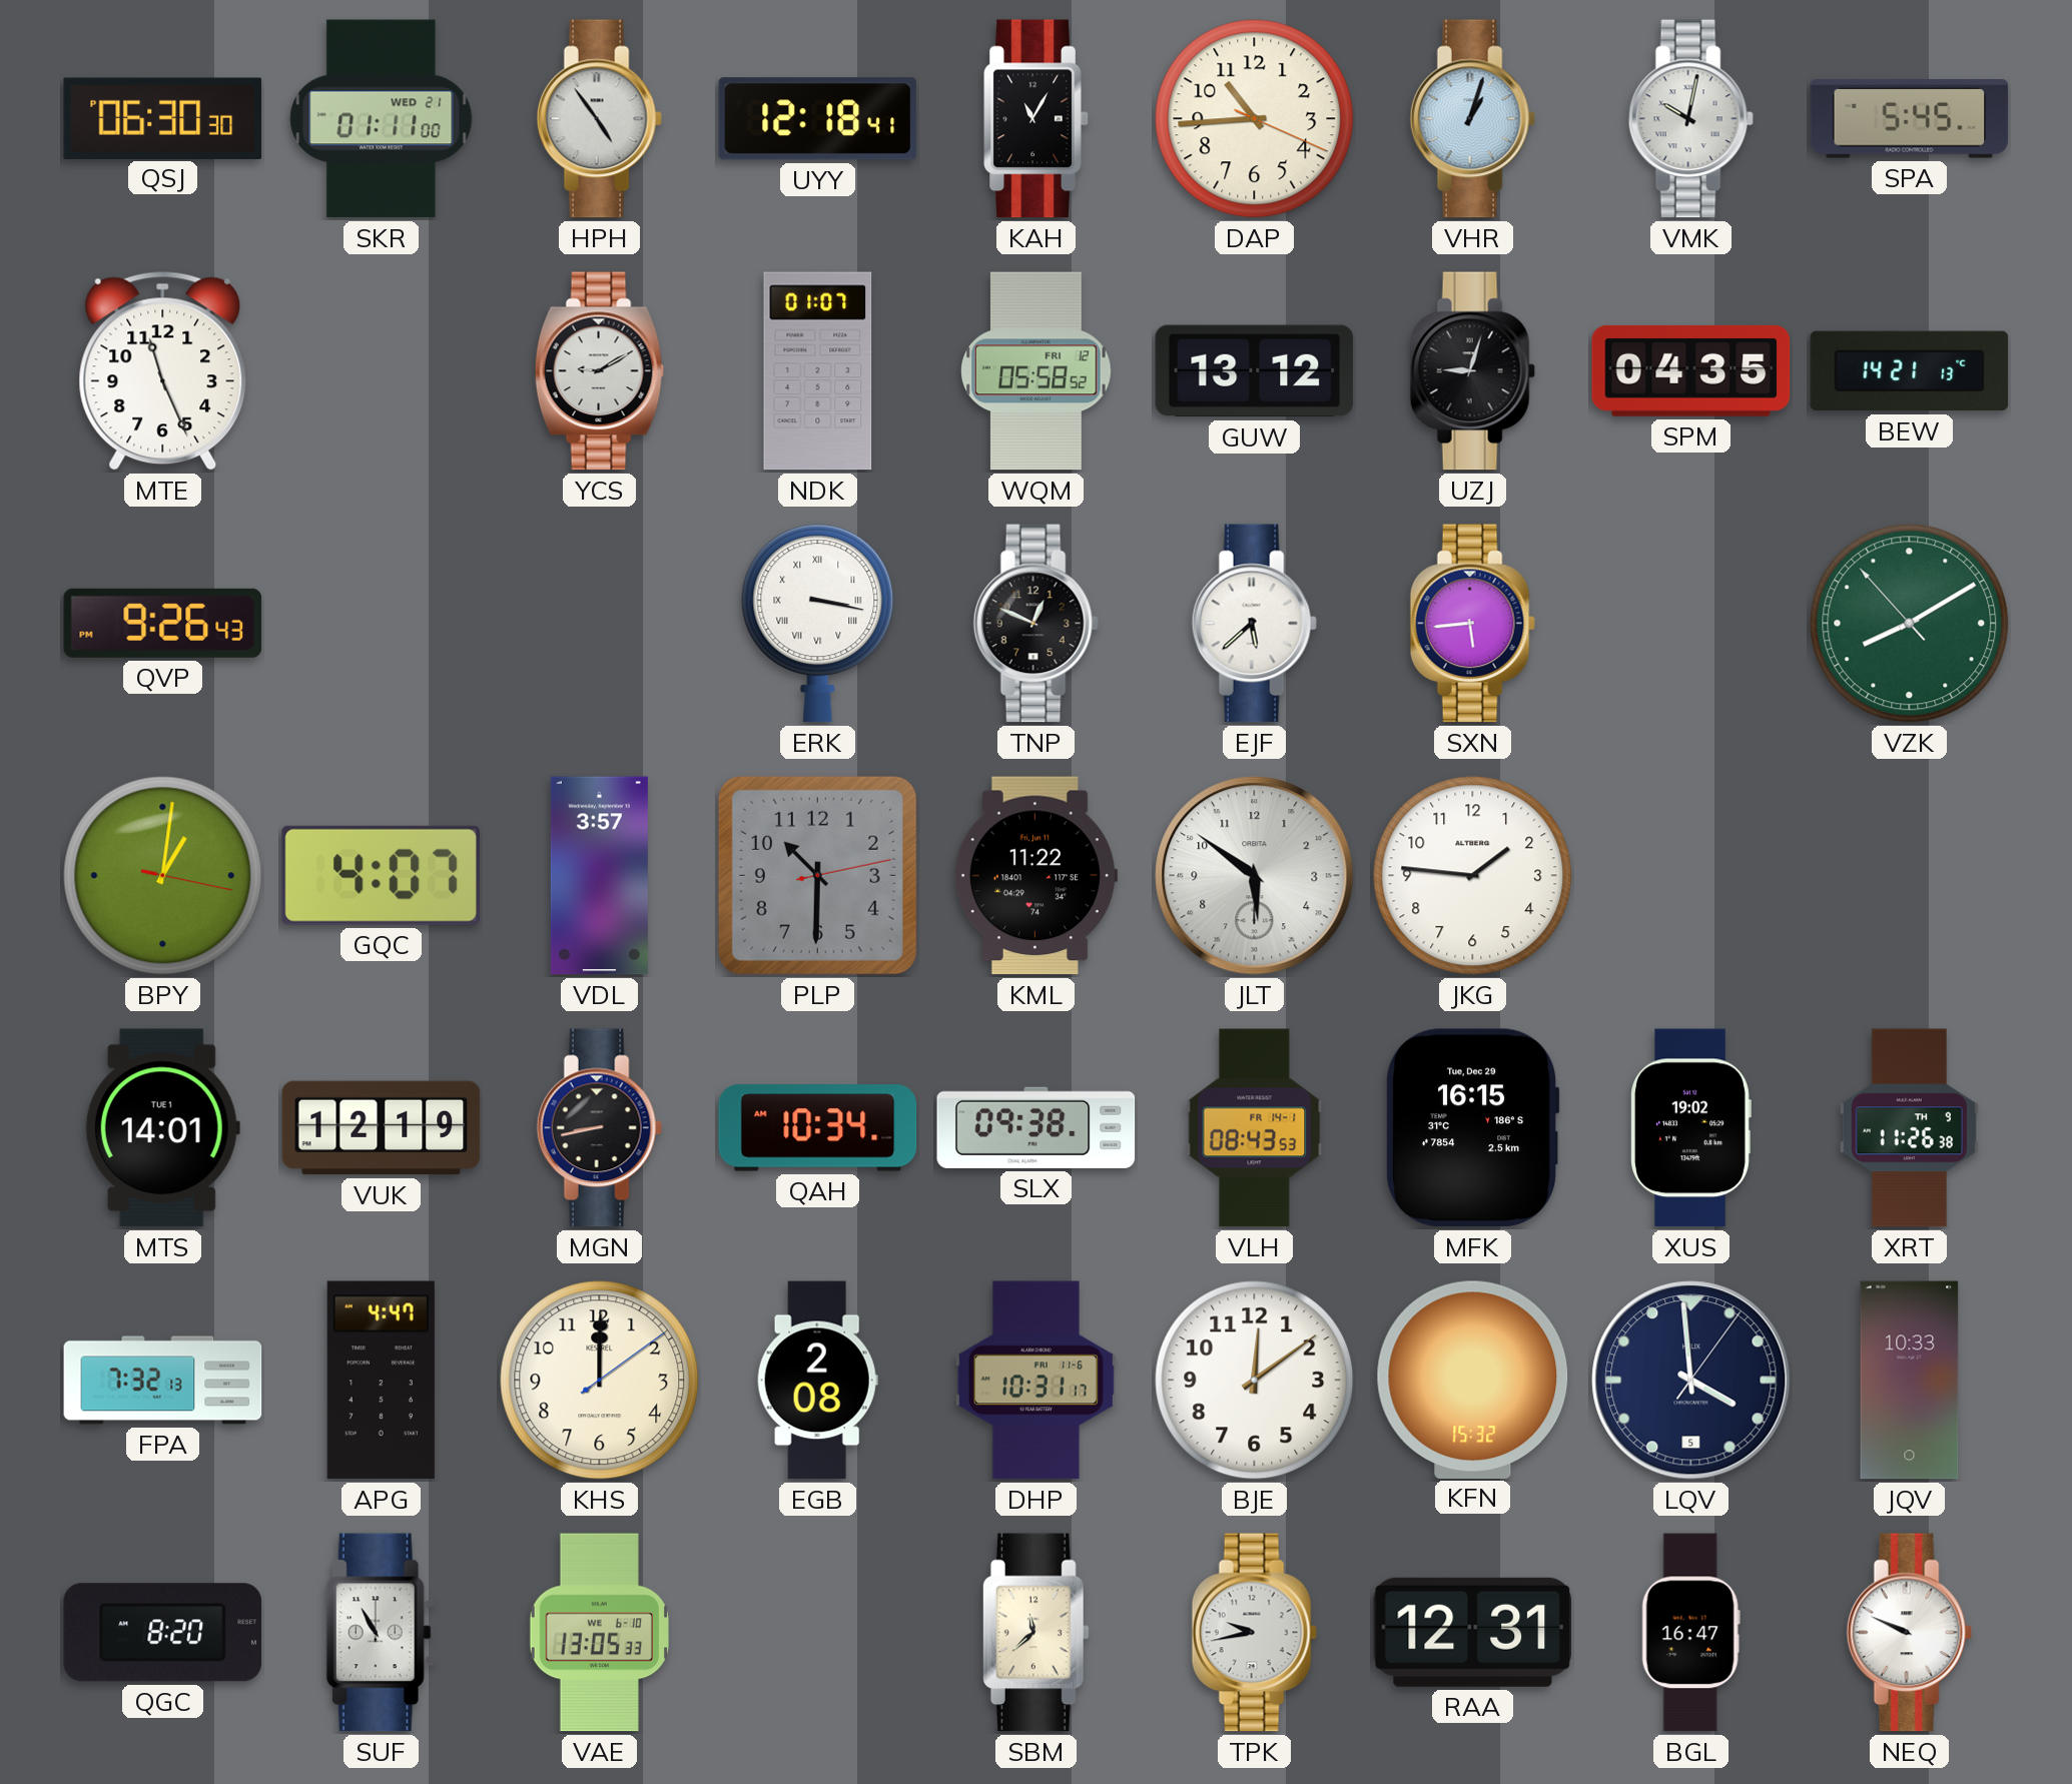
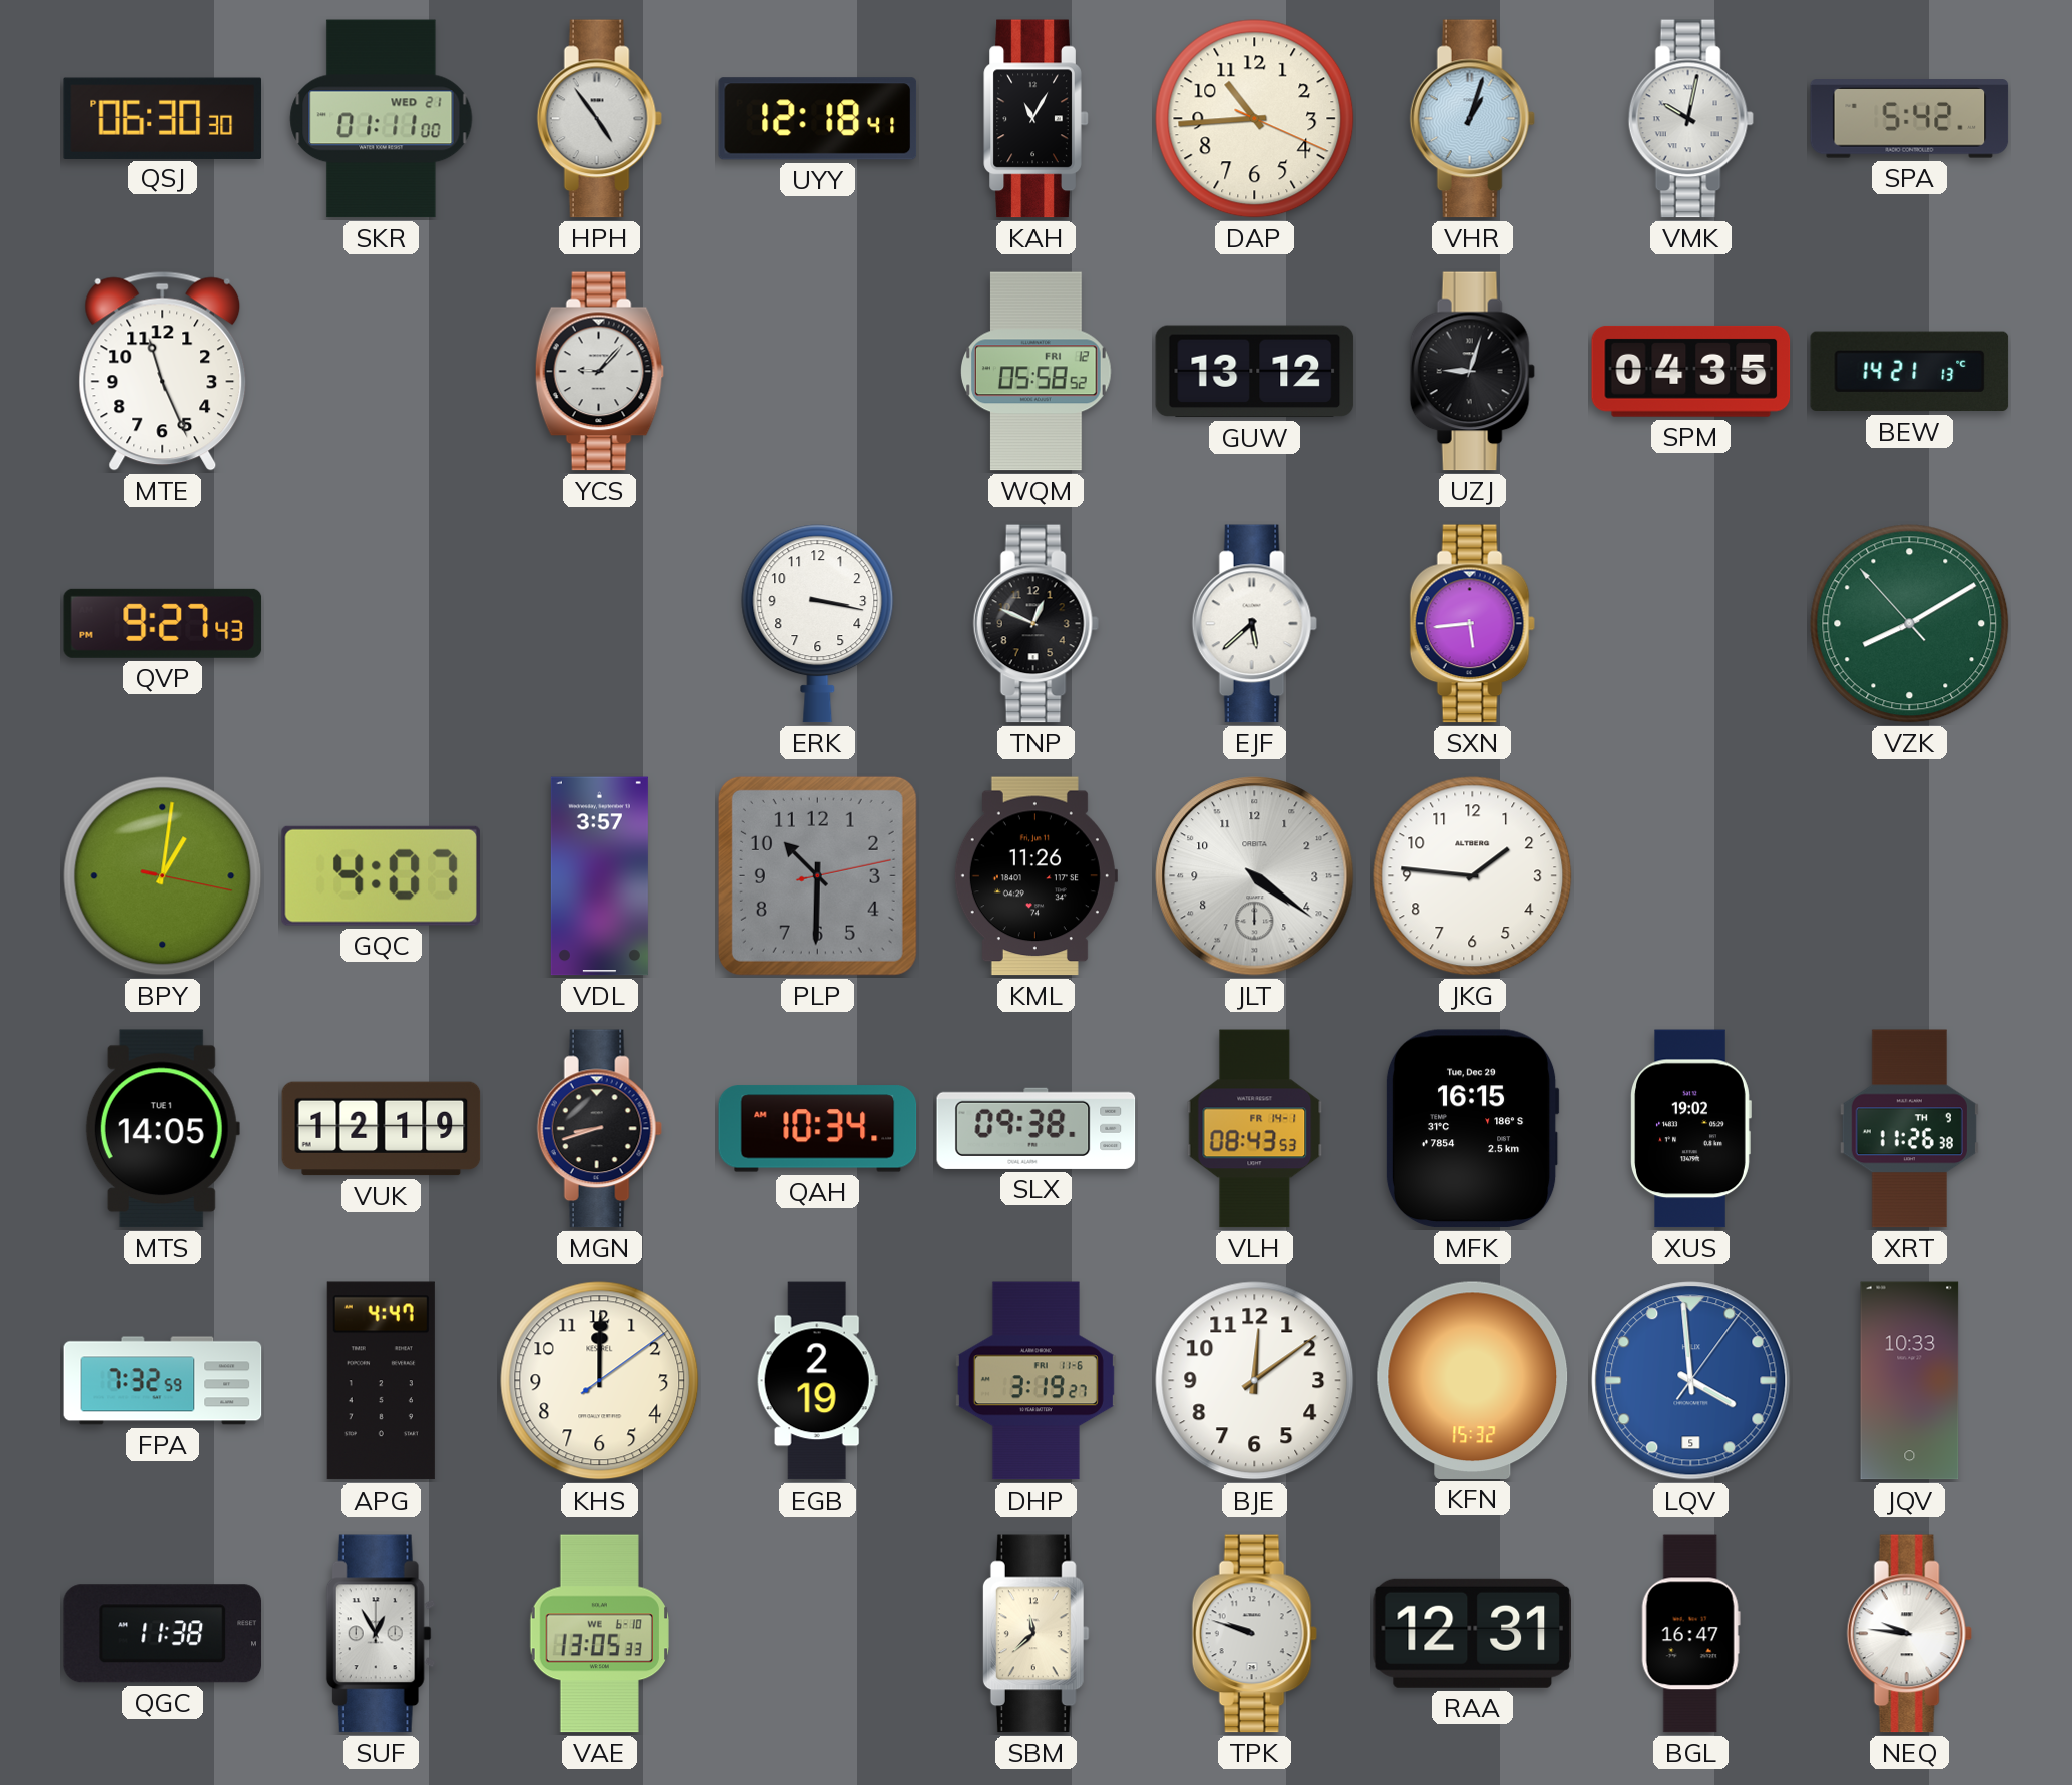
SPA: 5:45 -> 5:42
YCS: 9:10 -> 9:07
NDK: 01:07 -> none
QVP: 9:26 -> 9:27
ERK numerals: Roman -> Arabic
KML: 11:22 -> 11:26
JLT: 5:51 -> 4:21
MTS: 14:01 -> 14:05
MGN: 8:43 -> 8:42
FPA: 7:32:13 -> 7:32:59
EGB: 2:08 -> 2:19
DHP: 10:31 -> 3:19
LQV dial: navy -> blue
QGC: 8:20 -> 11:38
SUF: 10:55 -> 12:55
TPK: 9:43 -> 9:48
NEQ: 9:49 -> 9:46
